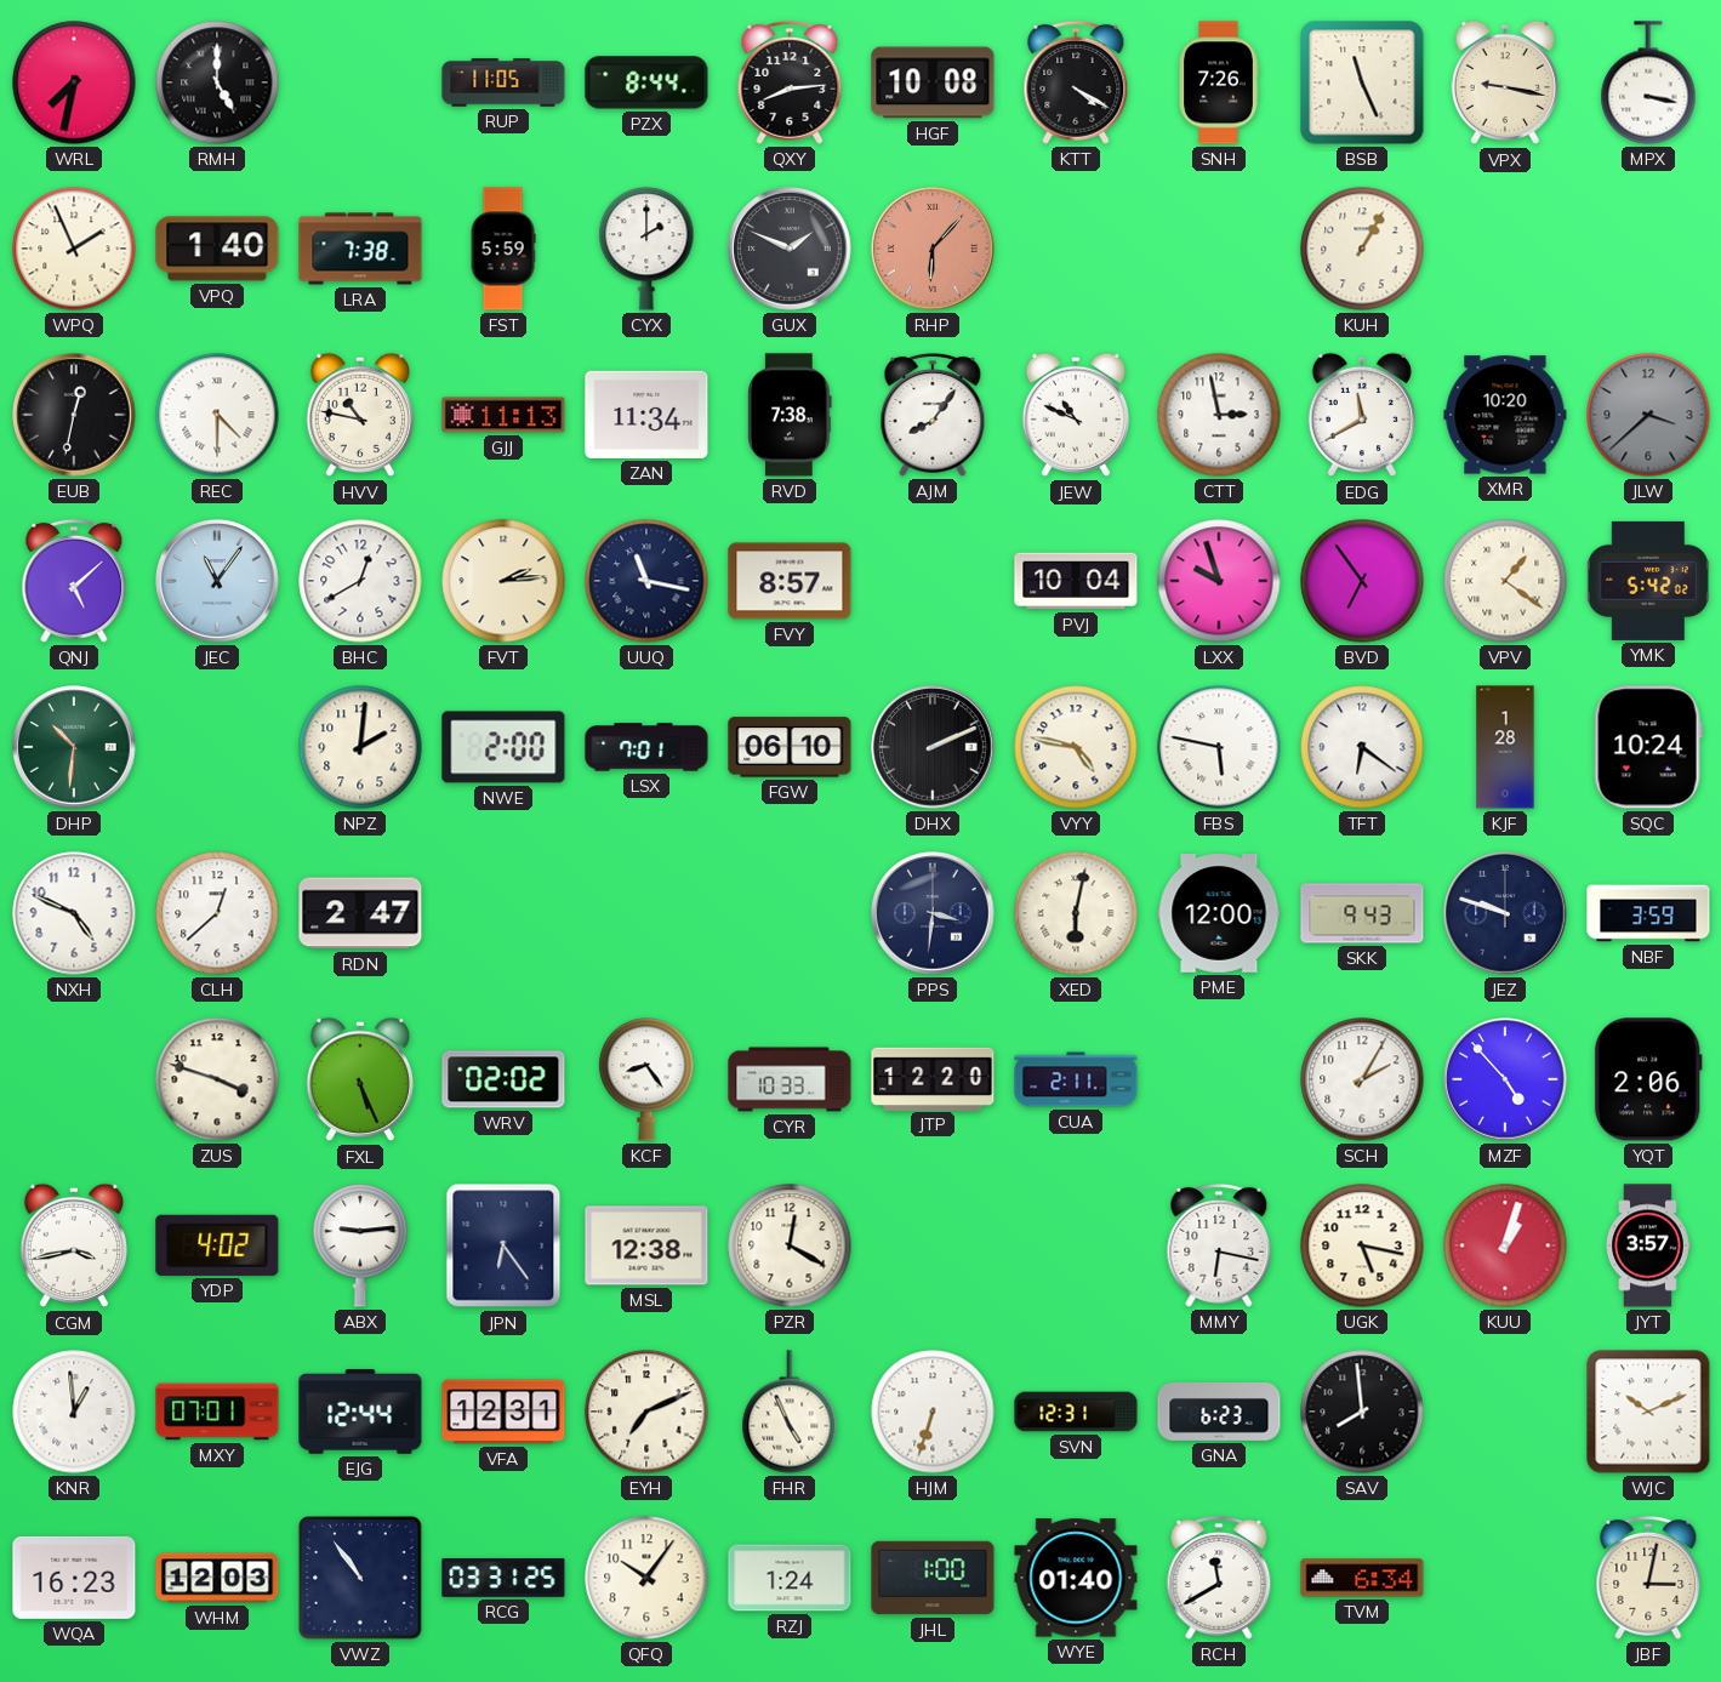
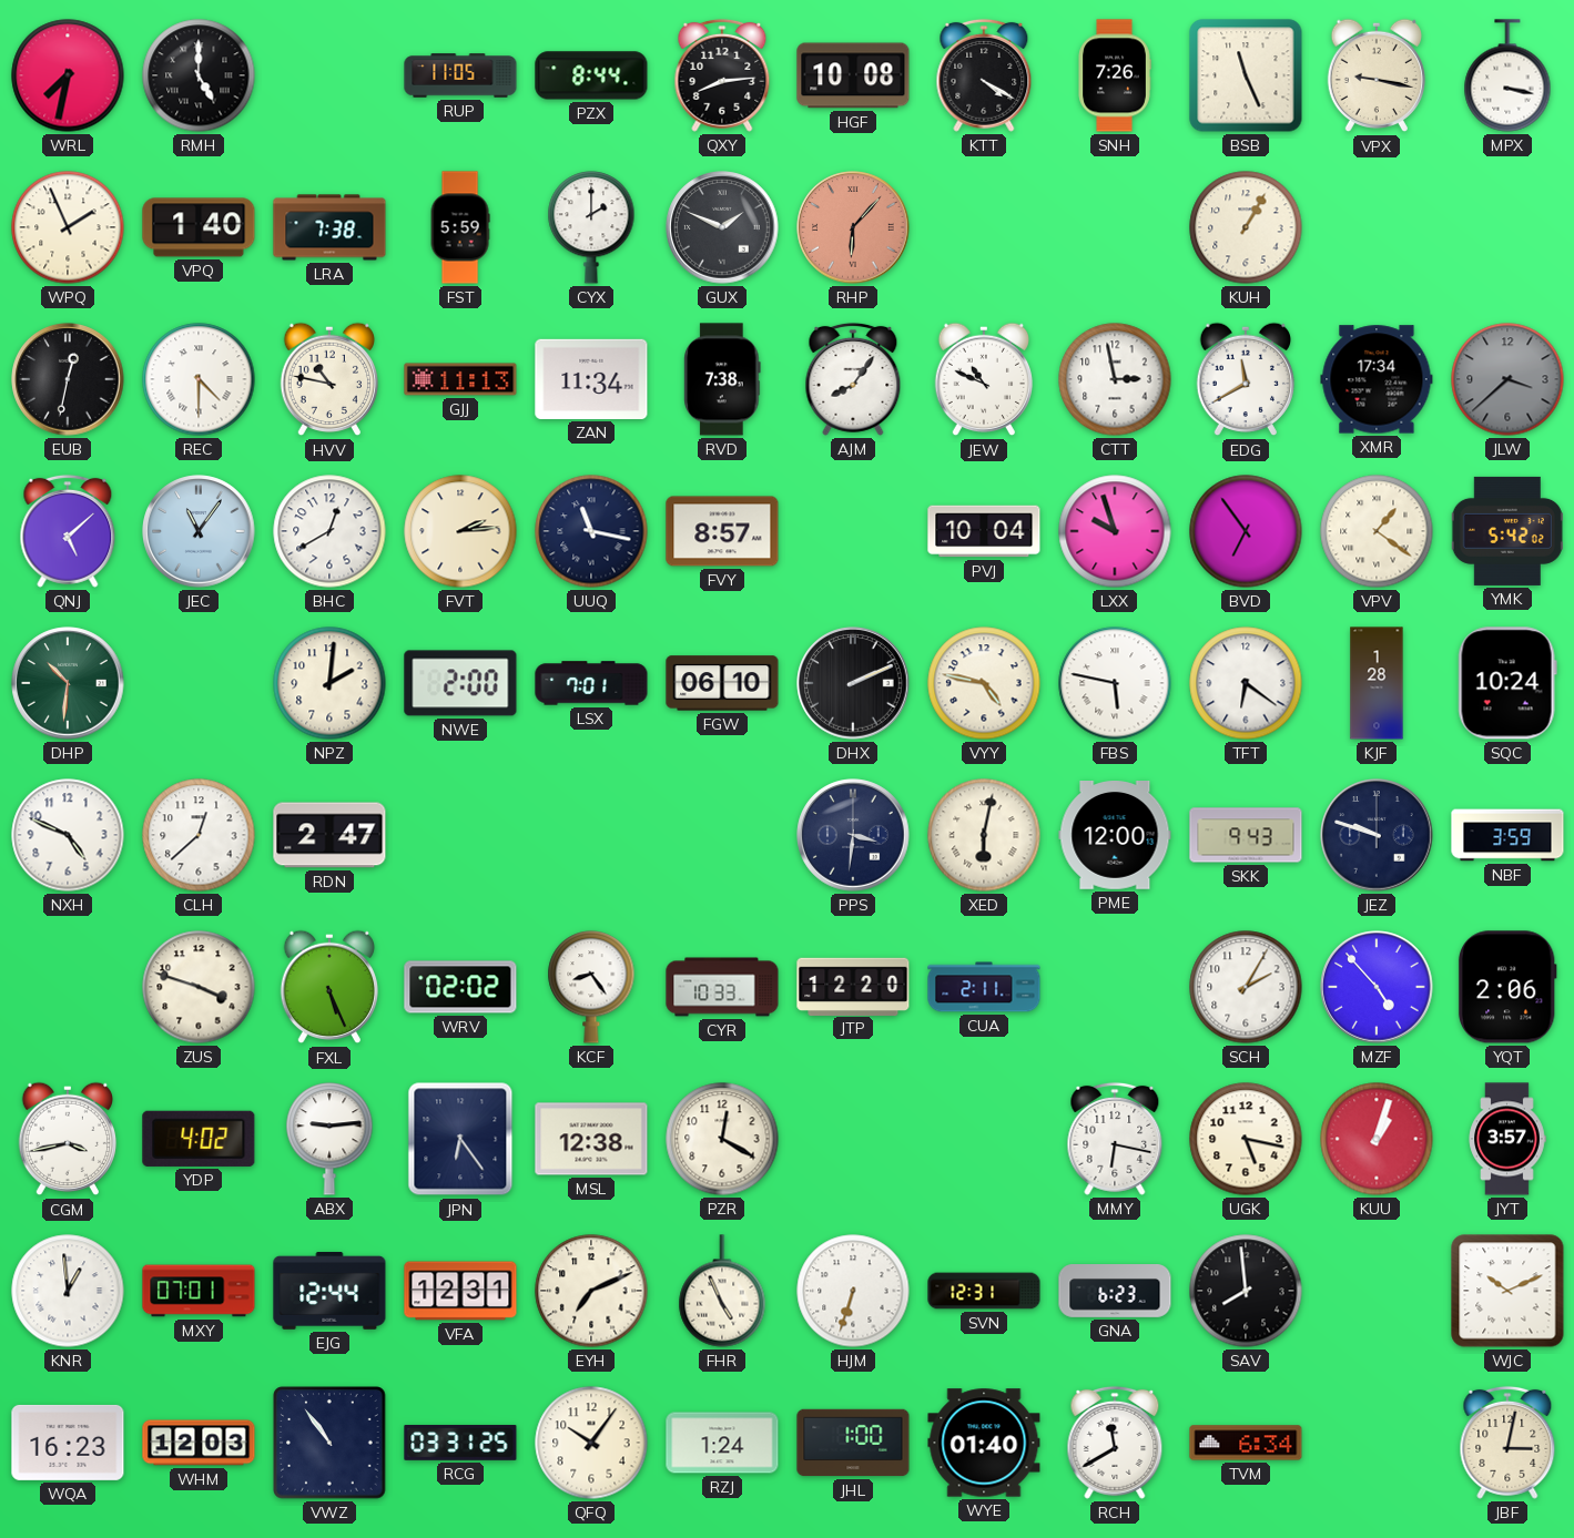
XMR: 10:20 -> 17:34
